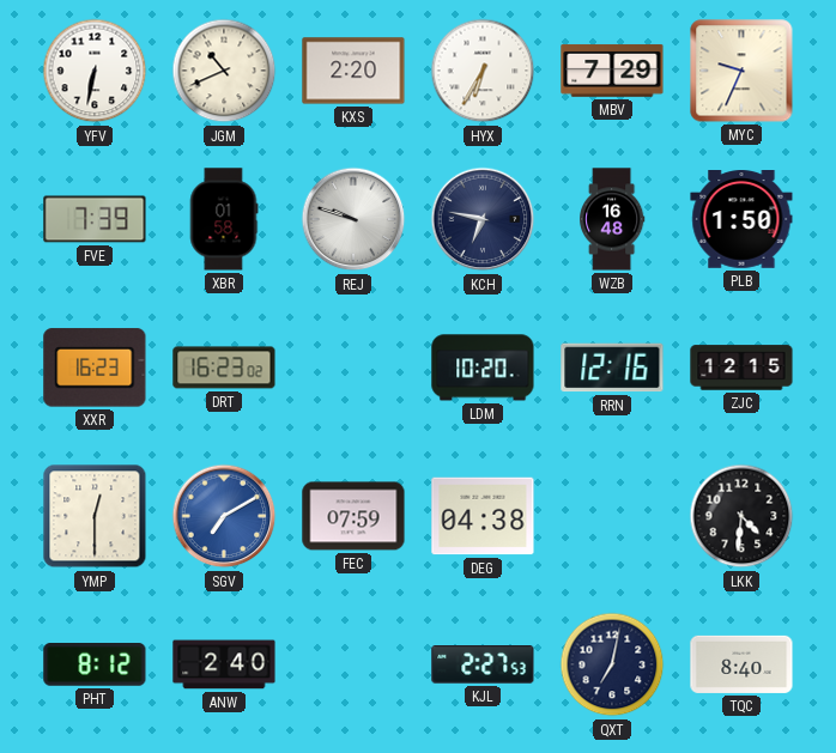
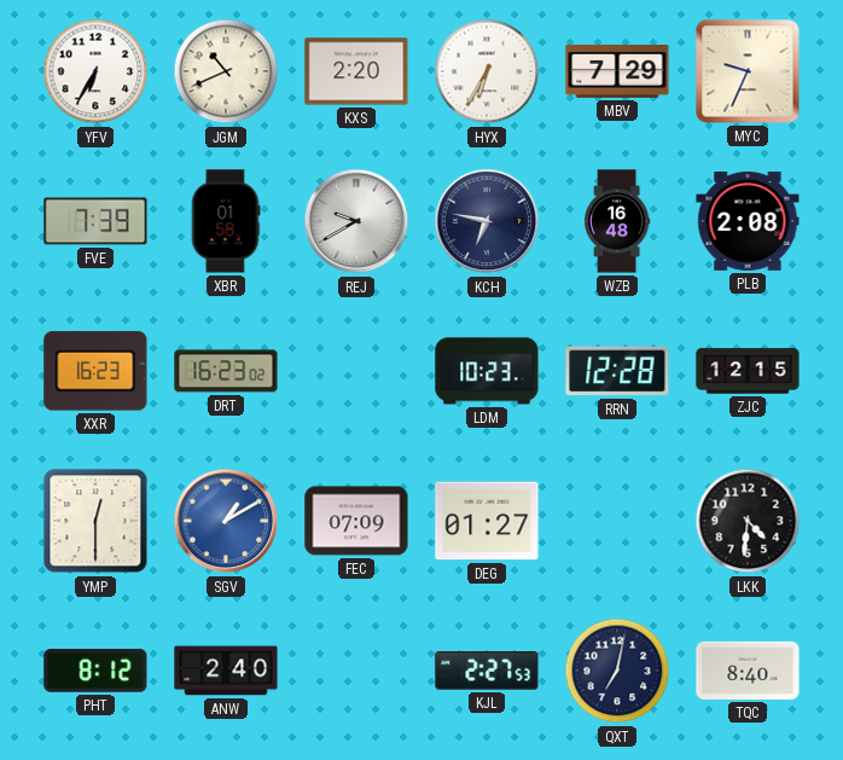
YFV: 6:32 -> 6:35
REJ: 9:48 -> 9:40
PLB: 1:50 -> 2:08
LDM: 10:20 -> 10:23
RRN: 12:16 -> 12:28
SGV: 7:10 -> 1:10
FEC: 07:59 -> 07:09
DEG: 04:38 -> 01:27
